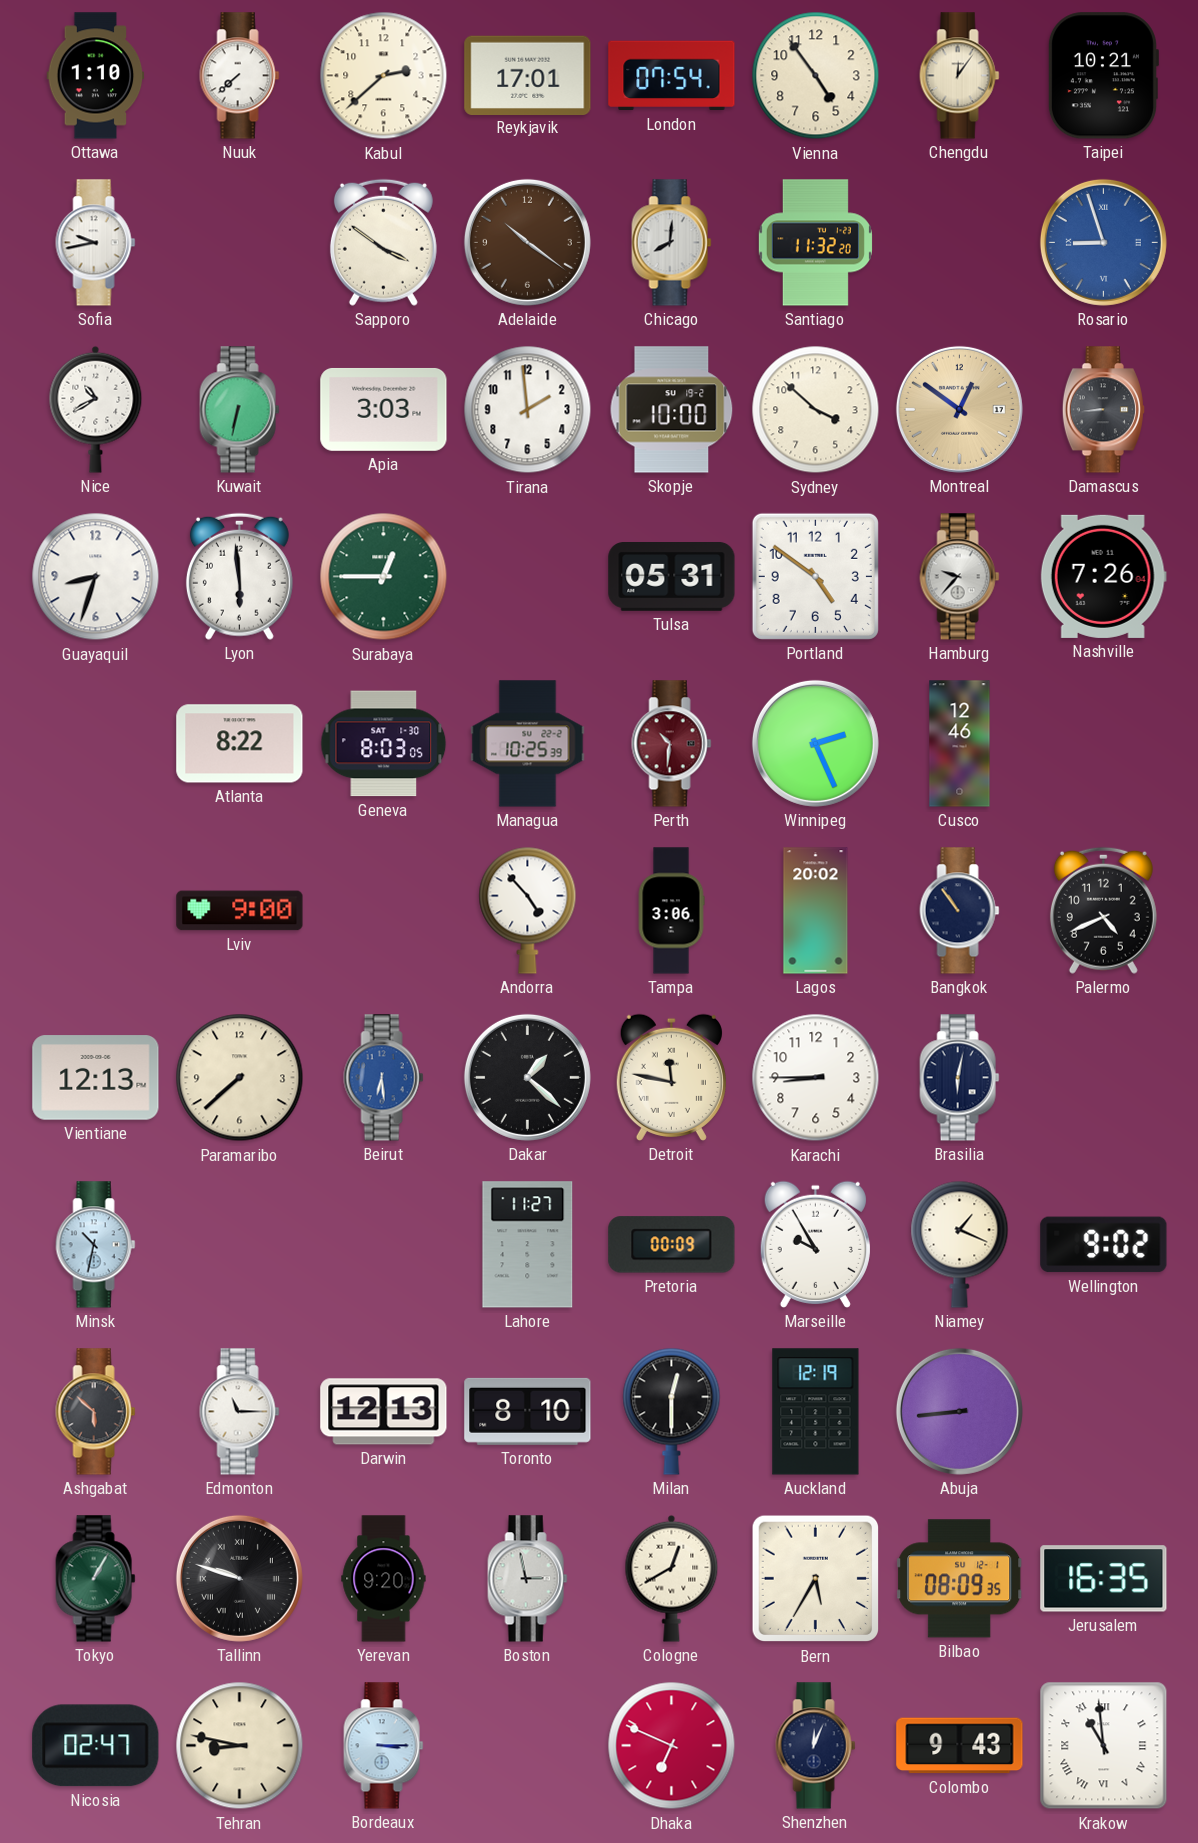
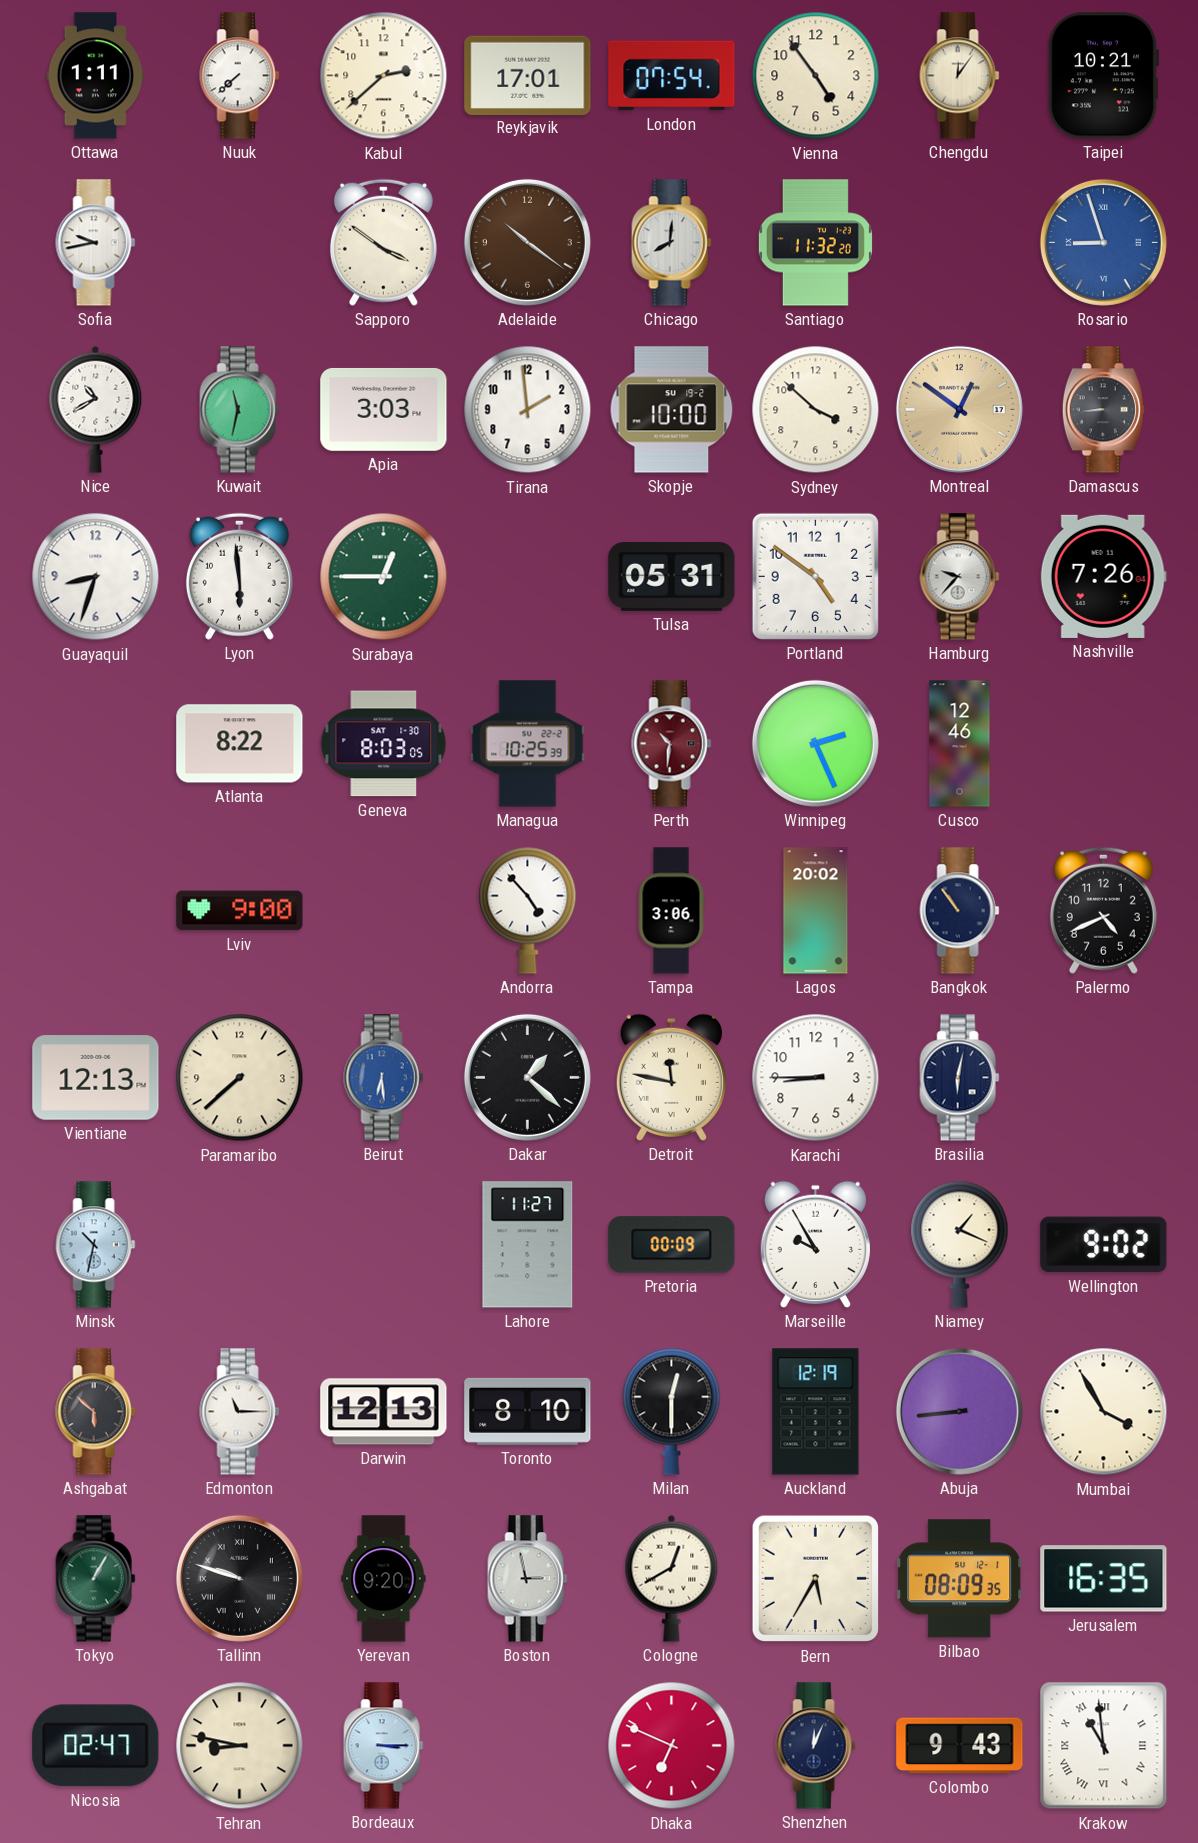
Ottawa: 1:10 -> 1:11
Kuwait: 6:32 -> 11:32
Mumbai: none -> 3:55
